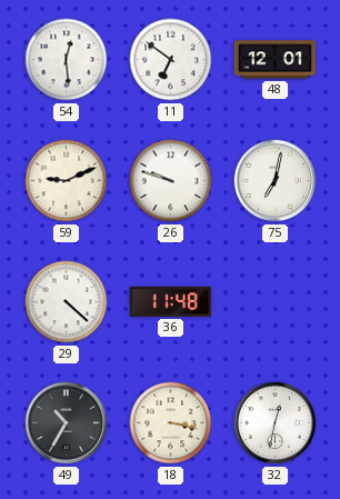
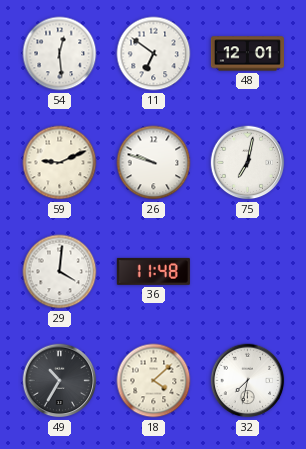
29: 4:22 -> 4:01
18: 3:17 -> 4:08
32: 12:32 -> 7:32
